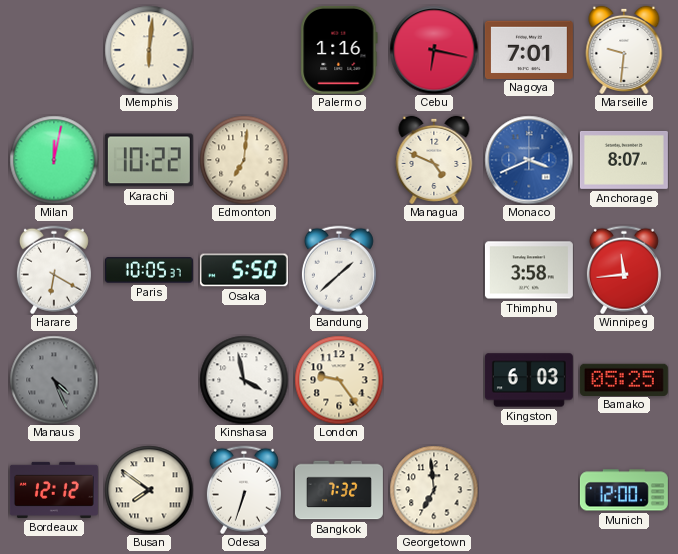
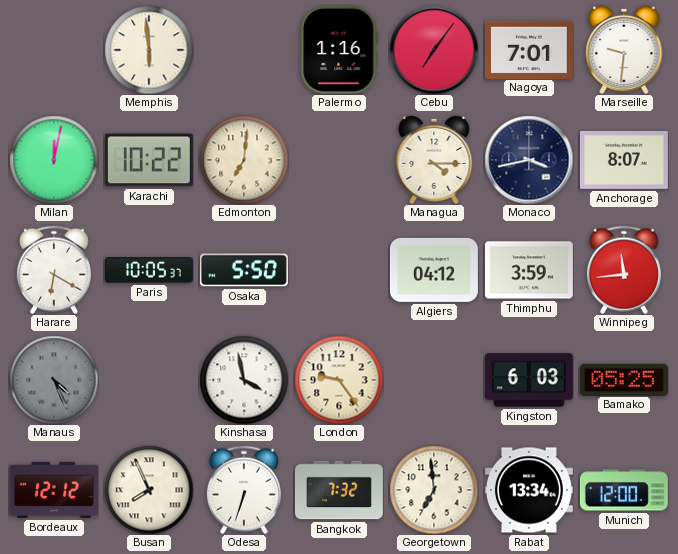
Memphis: 6:01 -> 5:59
Cebu: 6:17 -> 7:06
Managua: 4:49 -> 4:15
Monaco: 3:41 -> 3:43
Monaco dial: blue -> navy
Bandung: 1:38 -> none
Algiers: none -> 04:12
Thimphu: 3:58 -> 3:59
Busan: 7:51 -> 7:56
Rabat: none -> 13:34
